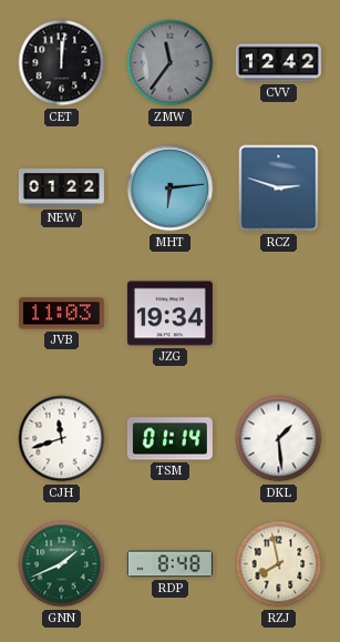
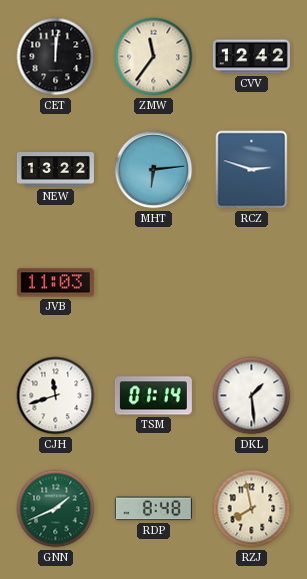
ZMW dial: grey -> cream
NEW: 01:22 -> 13:22
JZG: 19:34 -> none
